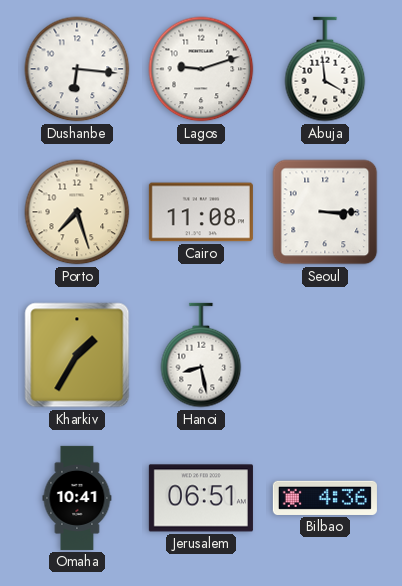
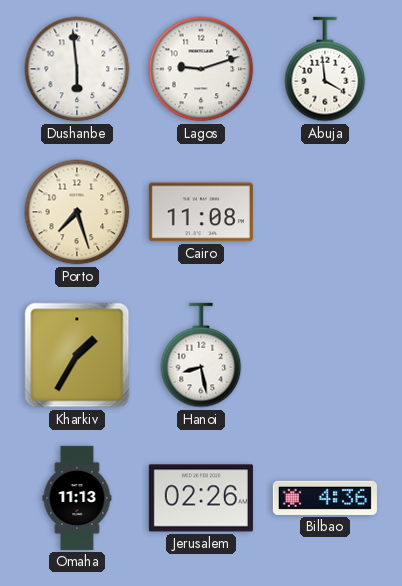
Dushanbe: 6:16 -> 5:59
Seoul: 3:15 -> none
Omaha: 10:41 -> 11:13
Jerusalem: 06:51 -> 02:26
